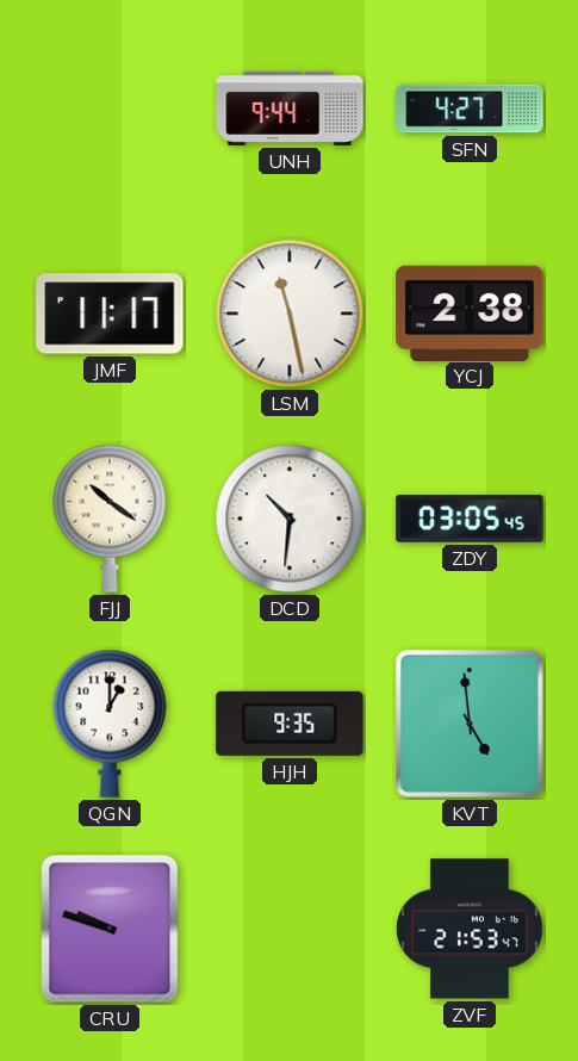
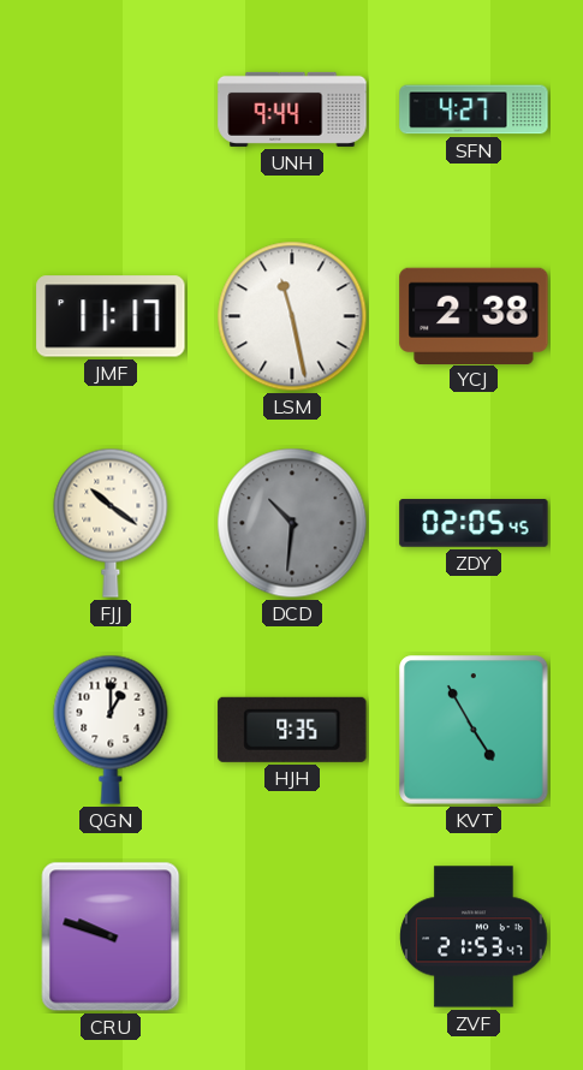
DCD dial: white -> grey
ZDY: 03:05 -> 02:05
KVT: 4:59 -> 4:55
